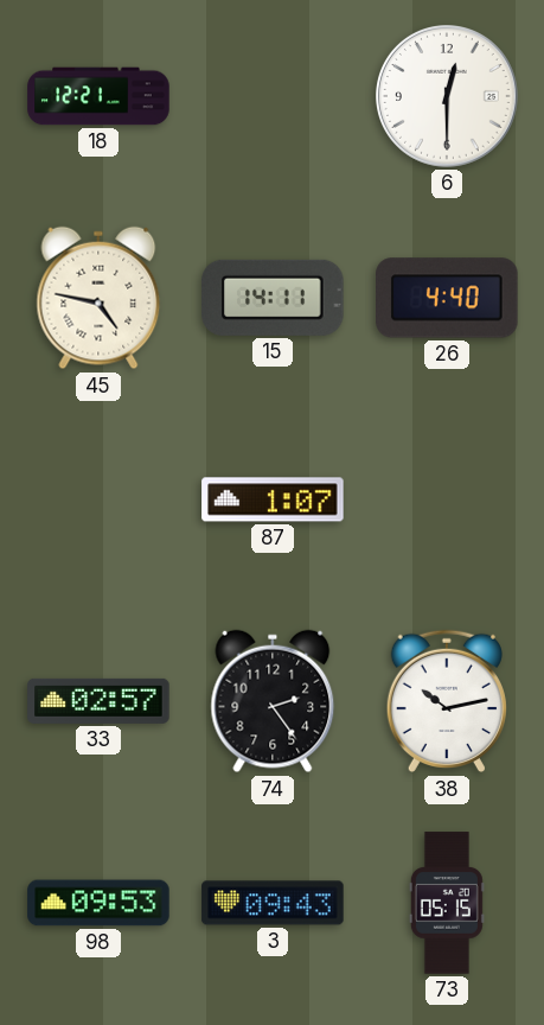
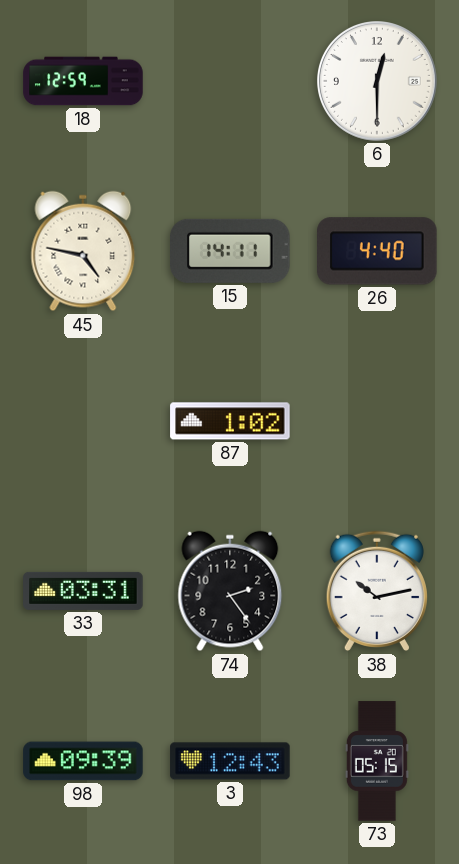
18: 12:21 -> 12:59
87: 1:07 -> 1:02
33: 02:57 -> 03:31
98: 09:53 -> 09:39
3: 09:43 -> 12:43
